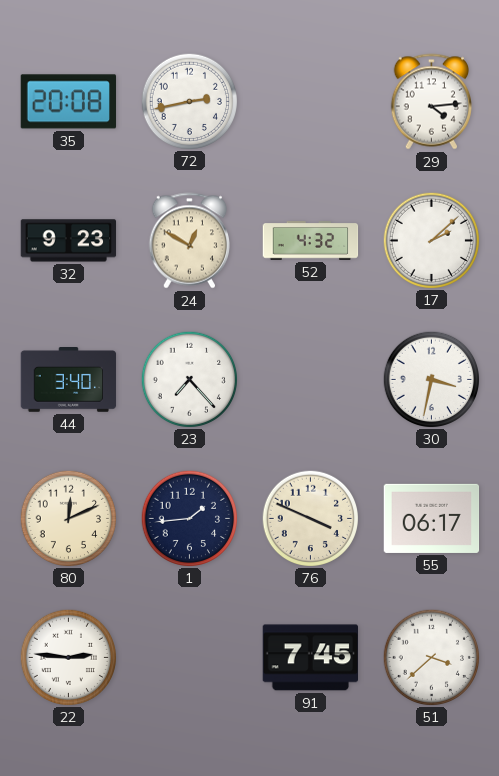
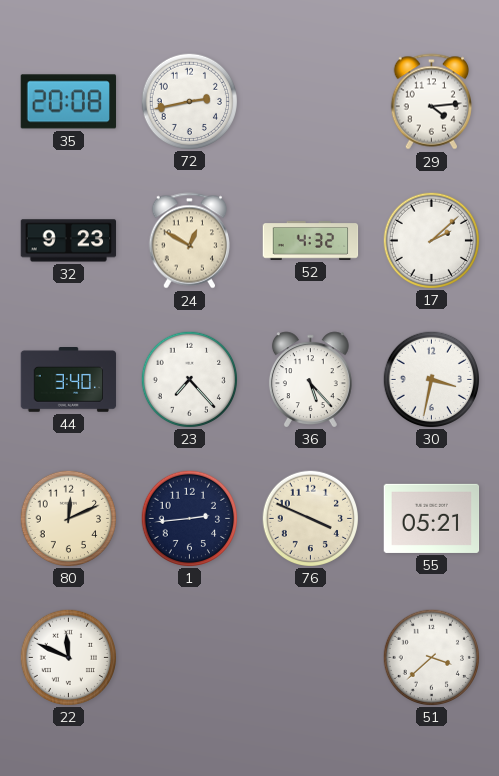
36: none -> 5:23
1: 1:44 -> 2:44
55: 06:17 -> 05:21
22: 2:46 -> 11:49
91: 7:45 -> none
